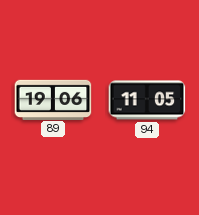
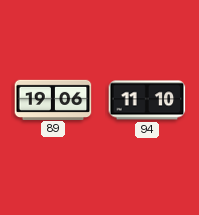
94: 11:05 -> 11:10
